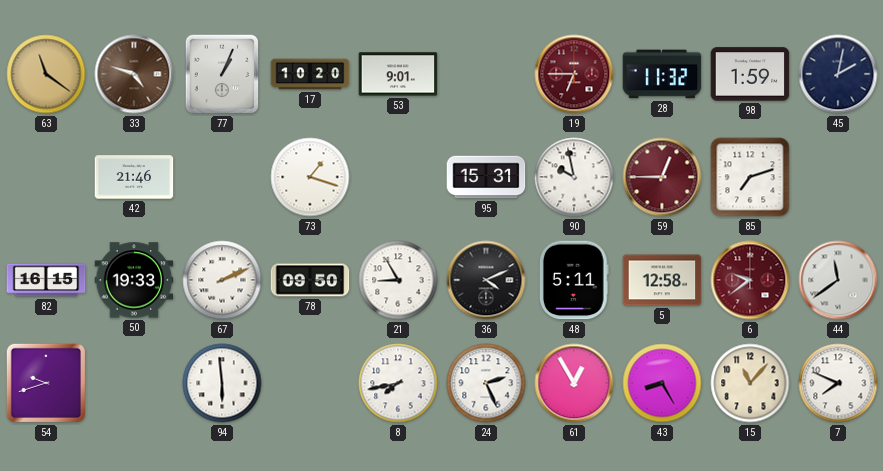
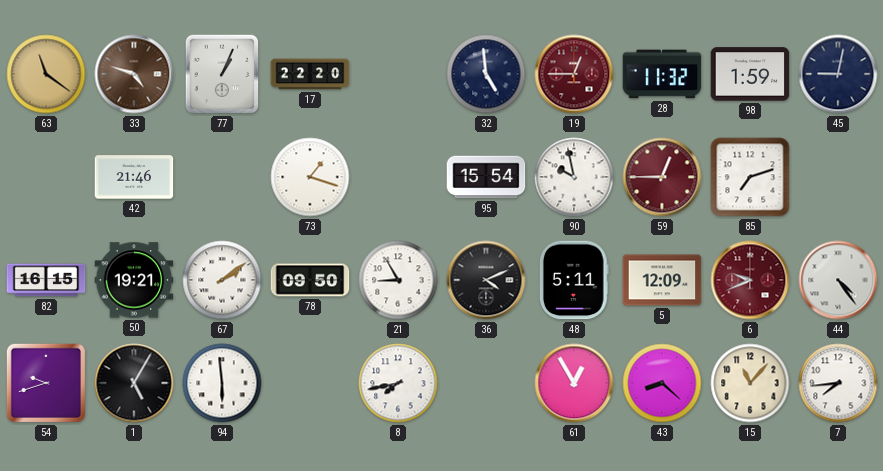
17: 10:20 -> 22:20
53: 9:01 -> none
32: none -> 4:59
19: 6:45 -> 12:45
45: 2:02 -> 9:02
95: 15:31 -> 15:54
50: 19:33 -> 19:21
67: 2:11 -> 2:09
5: 12:58 -> 12:09
6: 9:39 -> 9:41
44: 11:39 -> 4:24
1: none -> 5:05
24: 2:26 -> none
43: 8:25 -> 8:22
7: 7:49 -> 7:44
